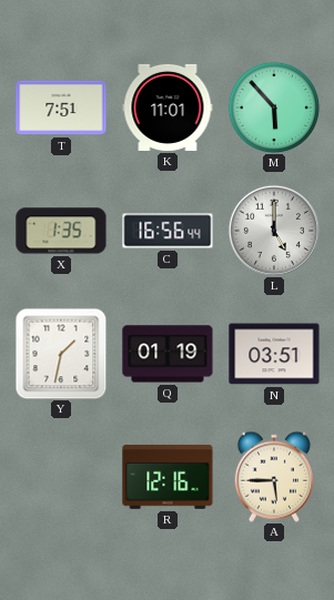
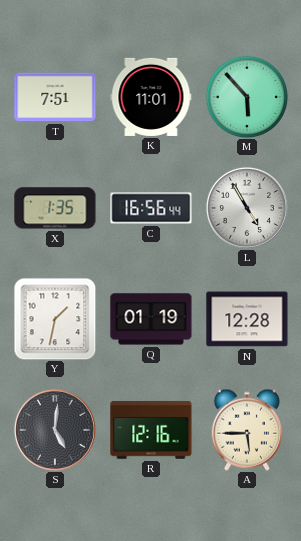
L: 5:00 -> 4:55
N: 03:51 -> 12:28
S: none -> 5:01
